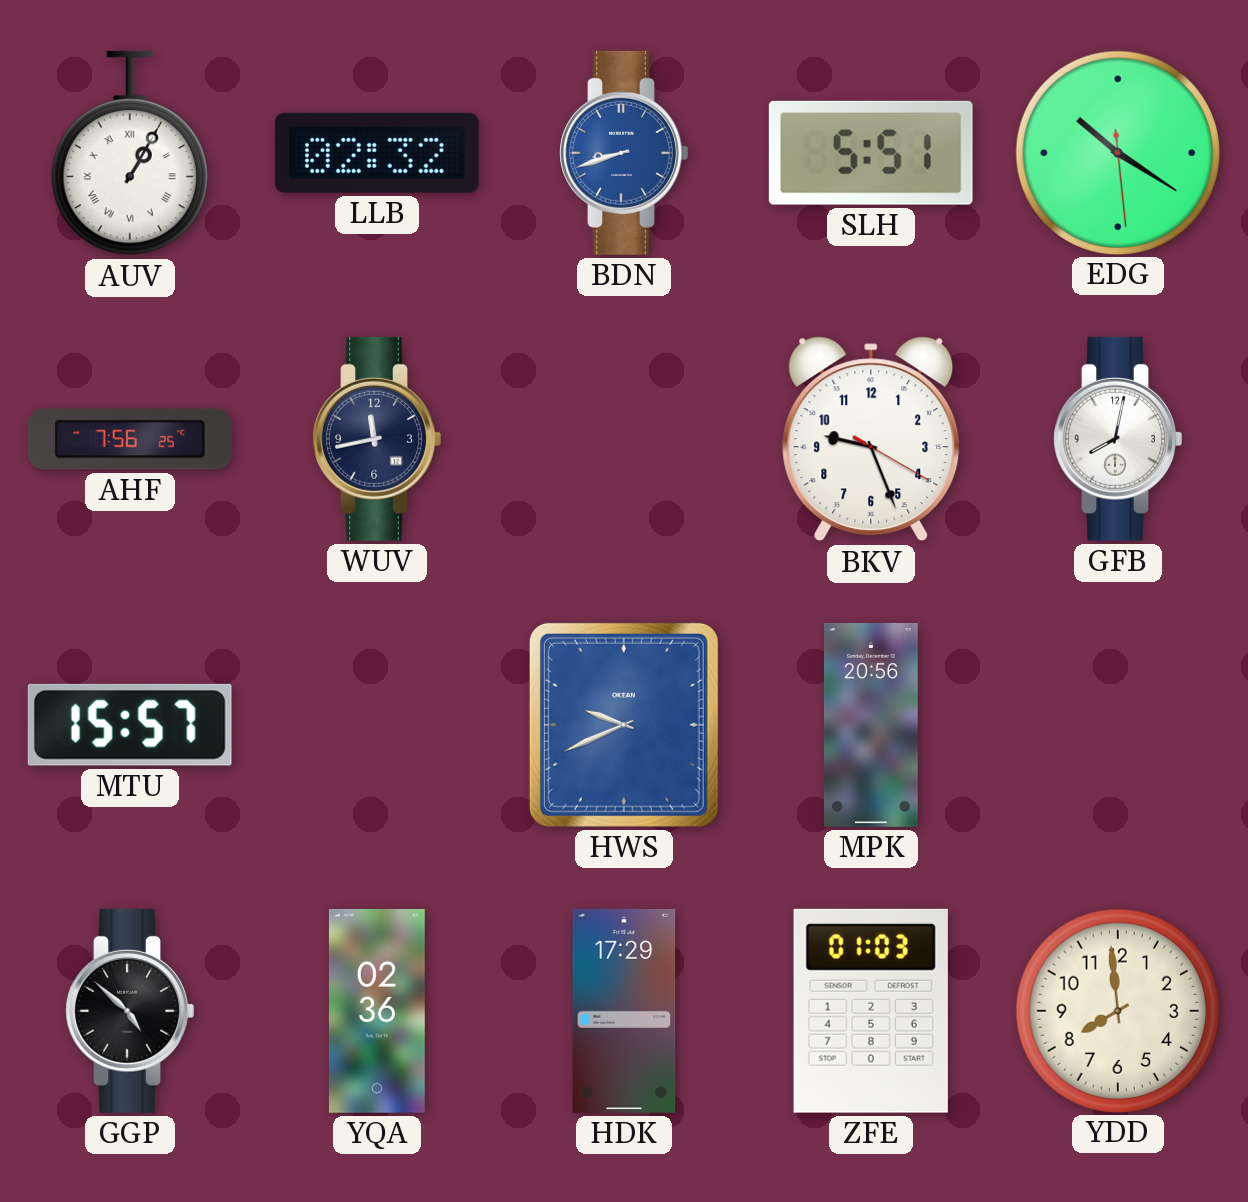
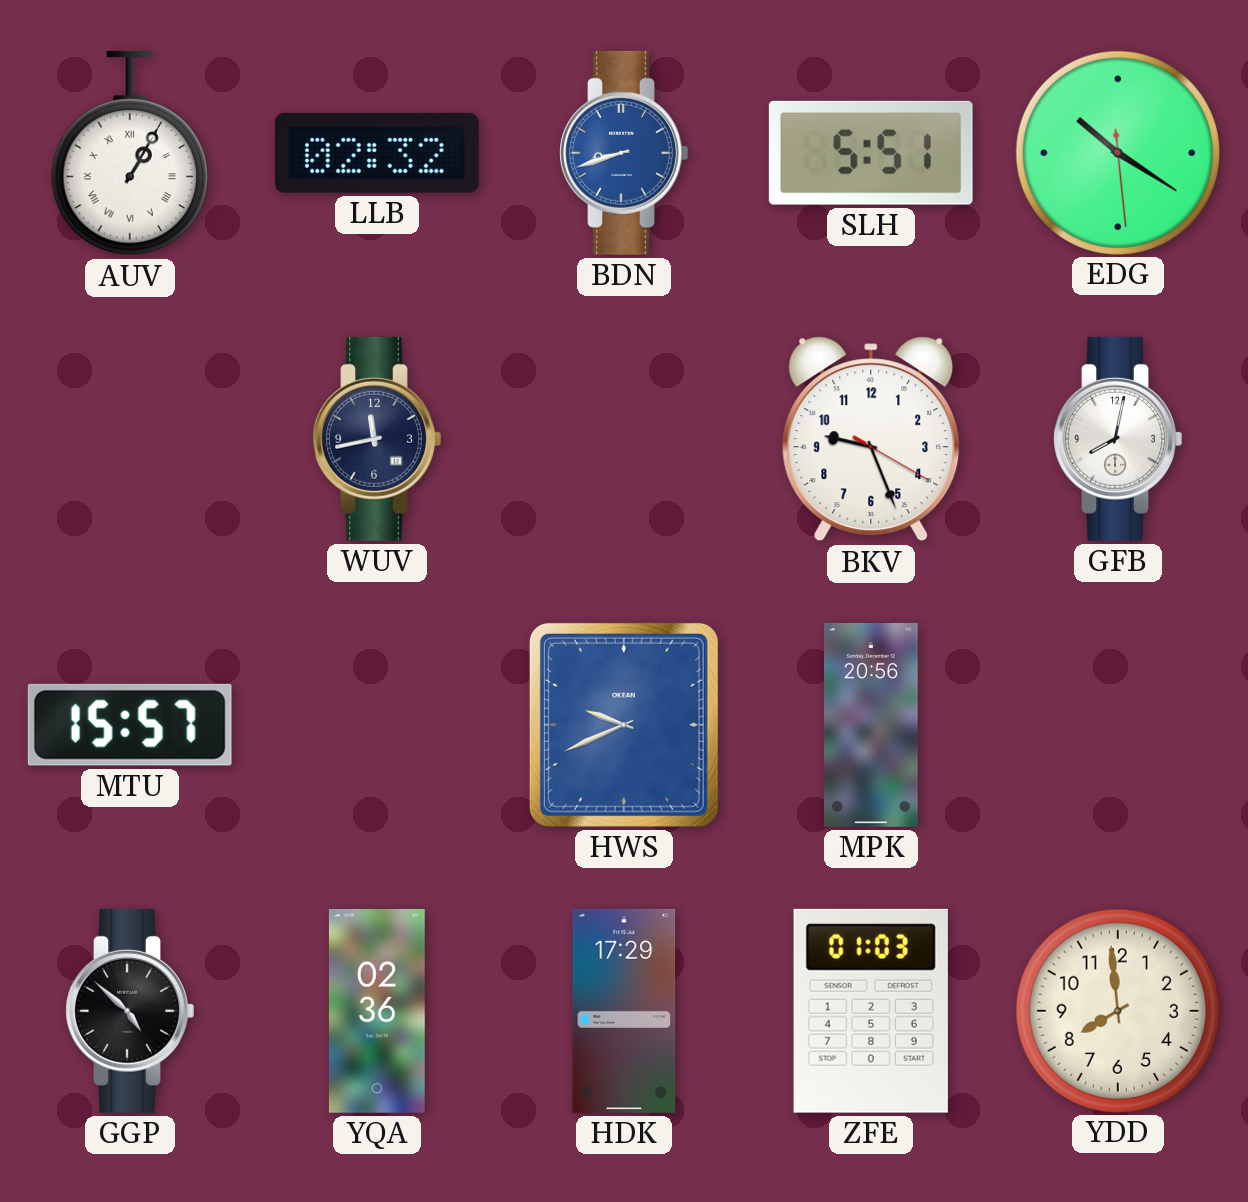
AHF: 7:56 -> none
